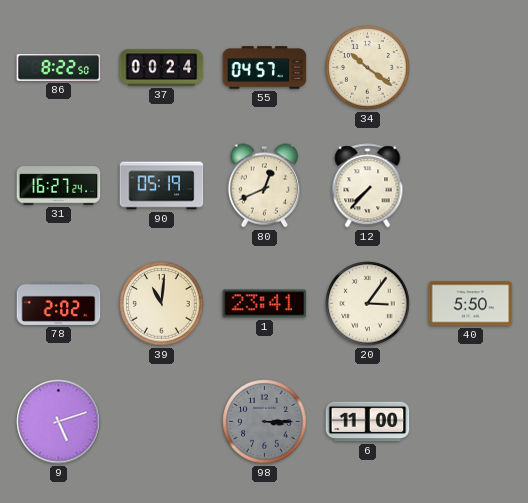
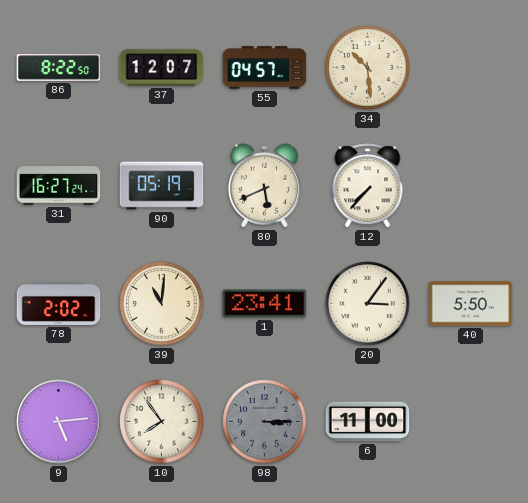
37: 00:24 -> 12:07
34: 10:21 -> 10:29
80: 12:41 -> 5:41
9: 5:12 -> 5:14
10: none -> 7:54
